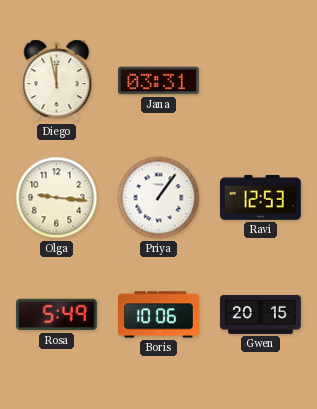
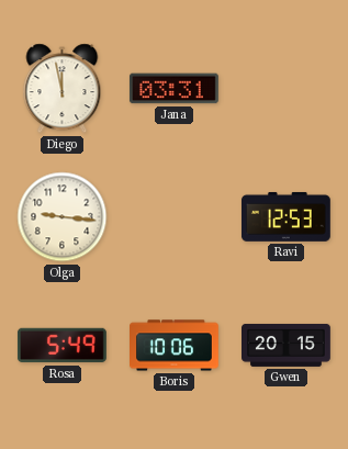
Priya: 1:06 -> none
